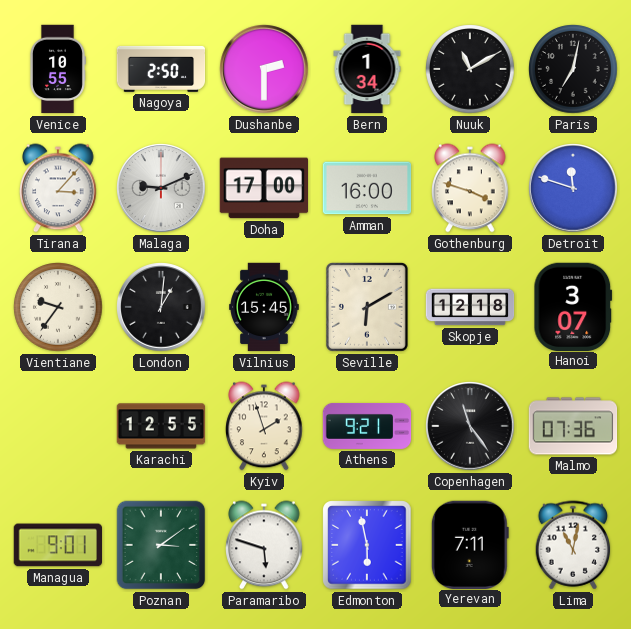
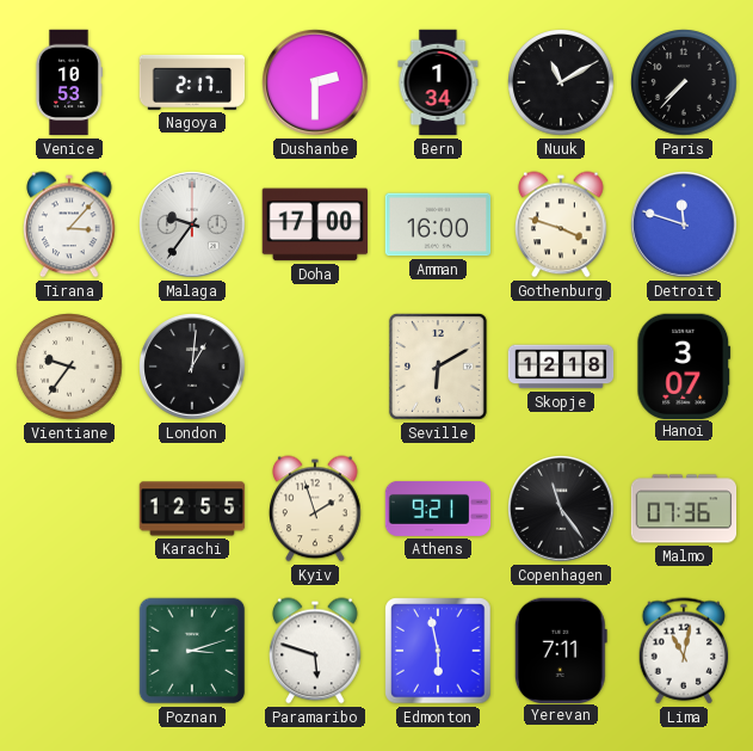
Venice: 10:55 -> 10:53
Nagoya: 2:50 -> 2:17
Paris: 7:02 -> 7:37
Malaga: 9:11 -> 9:36
Vilnius: 15:45 -> none
Managua: 9:01 -> none
Poznan: 3:09 -> 3:12
